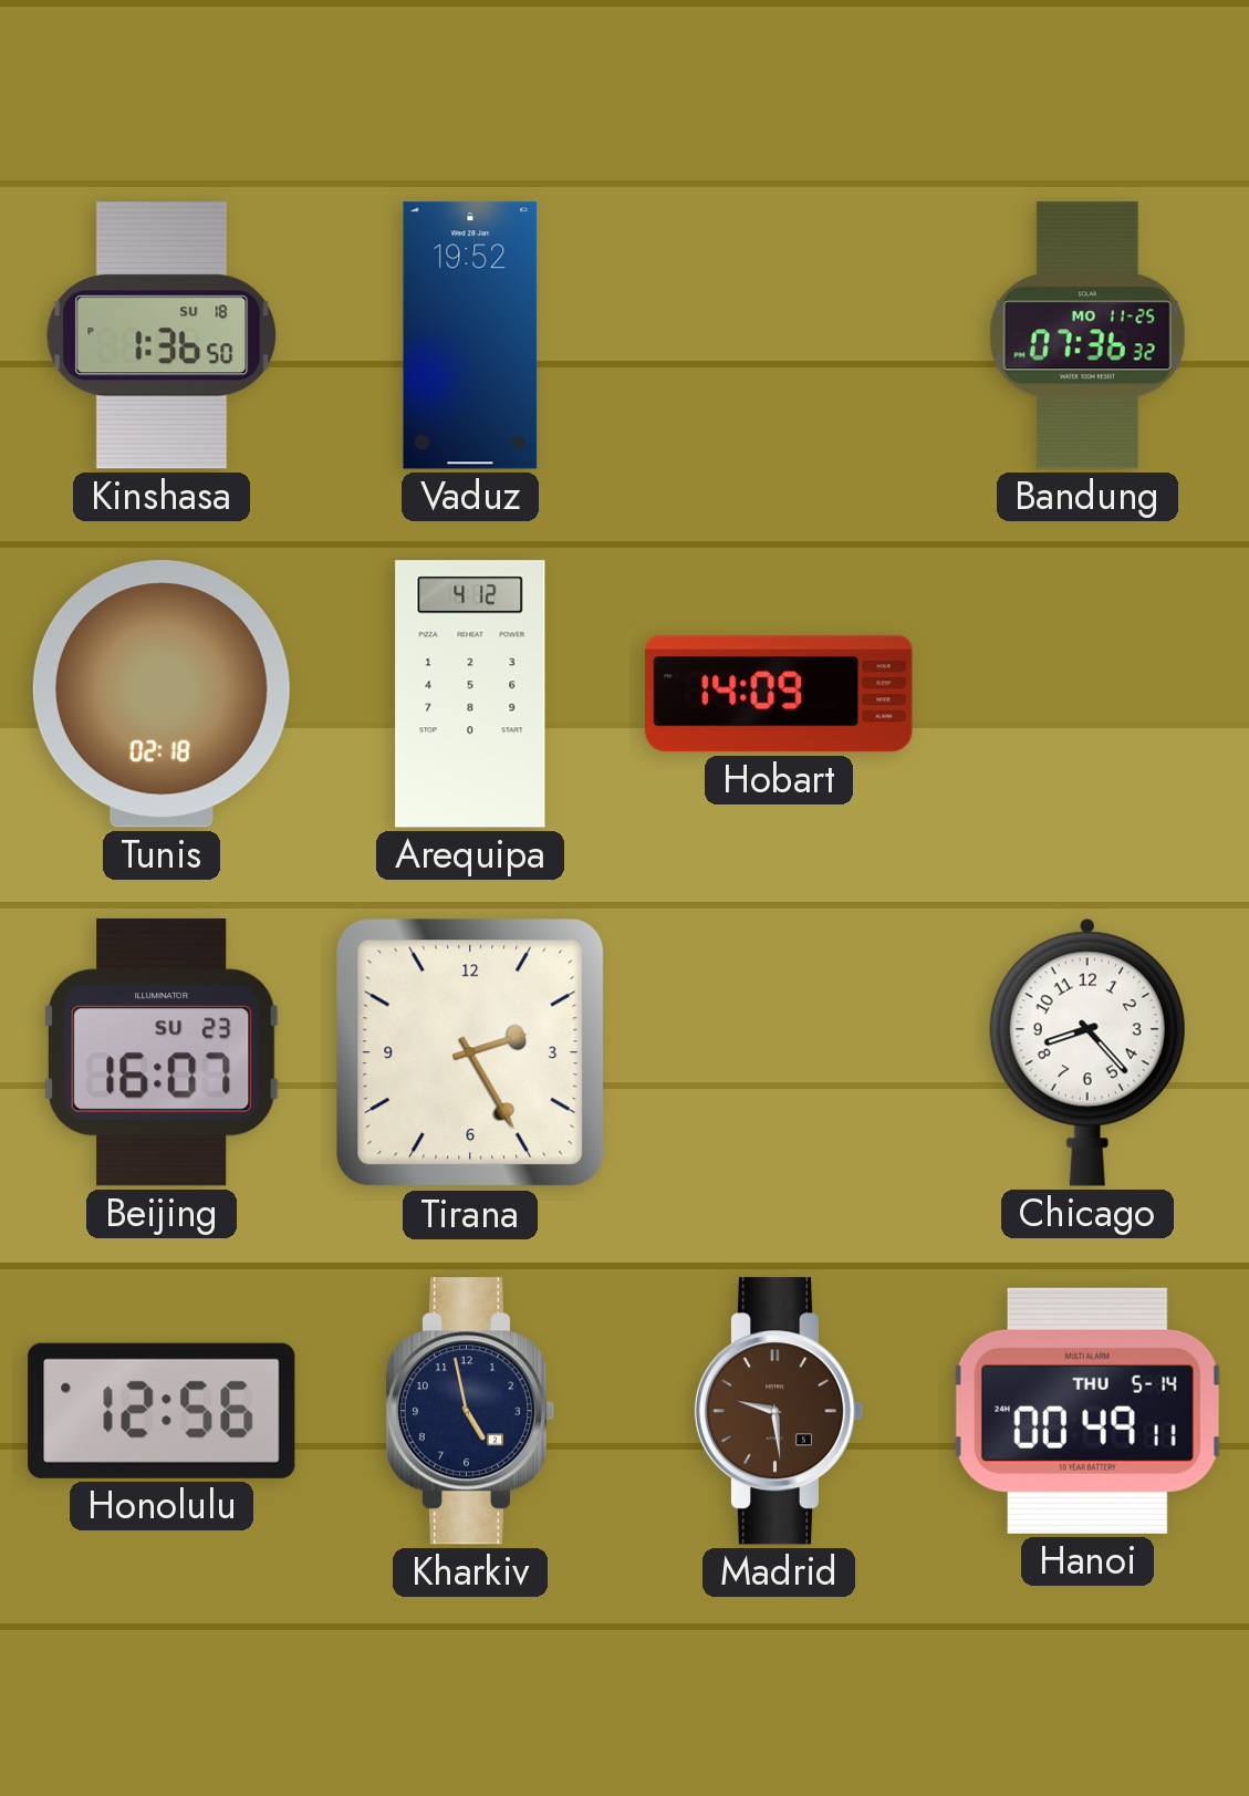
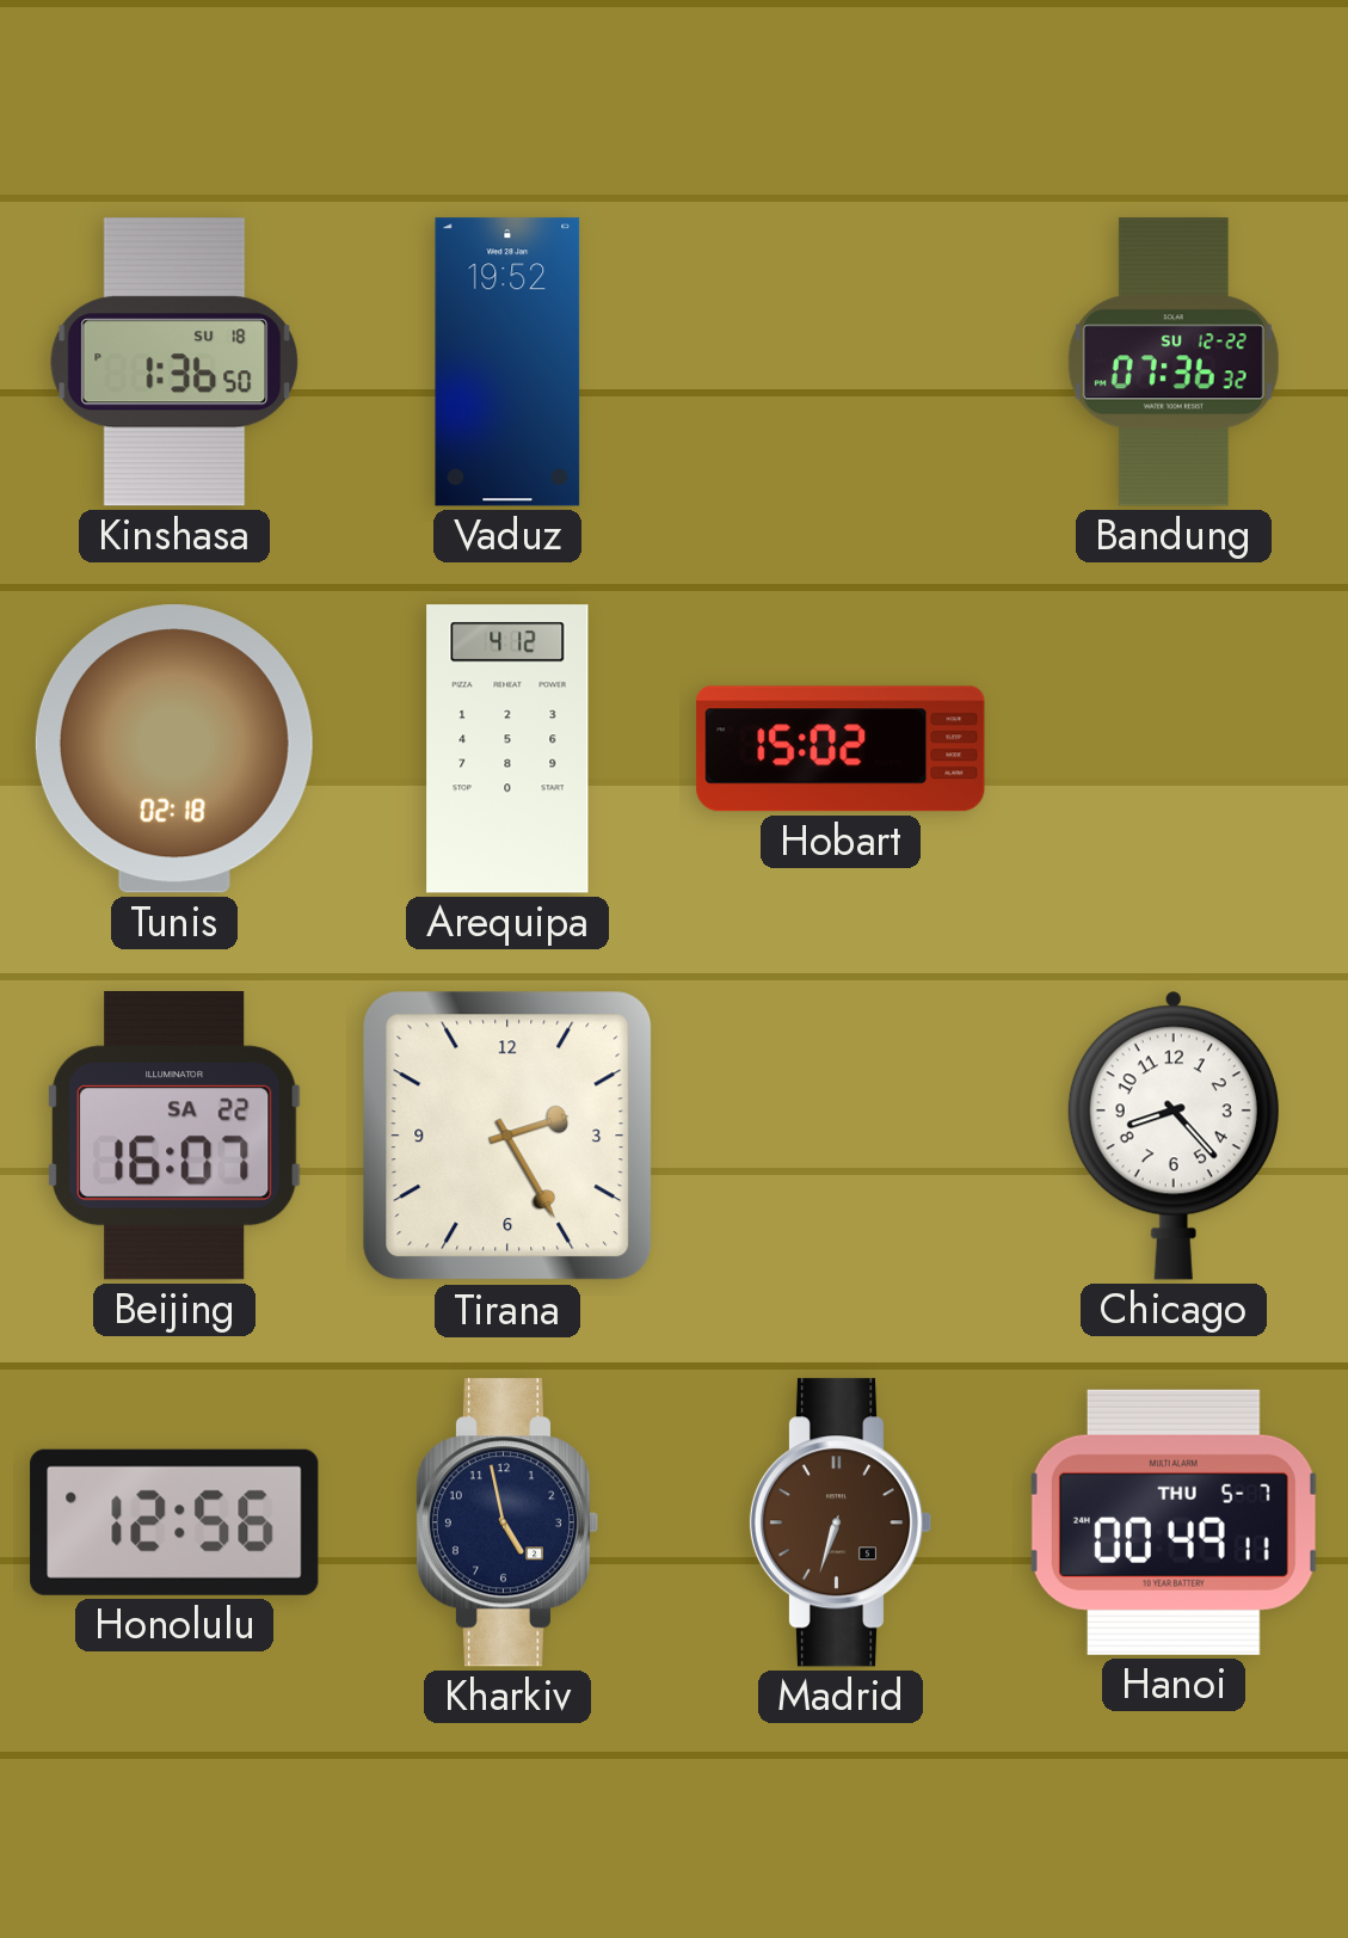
Bandung date: MO 11-25 -> SU 12-22
Hobart: 14:09 -> 15:02
Beijing date: SU 23 -> SA 22
Madrid: 9:29 -> 6:33
Hanoi date: THU 5-14 -> THU 5-7
